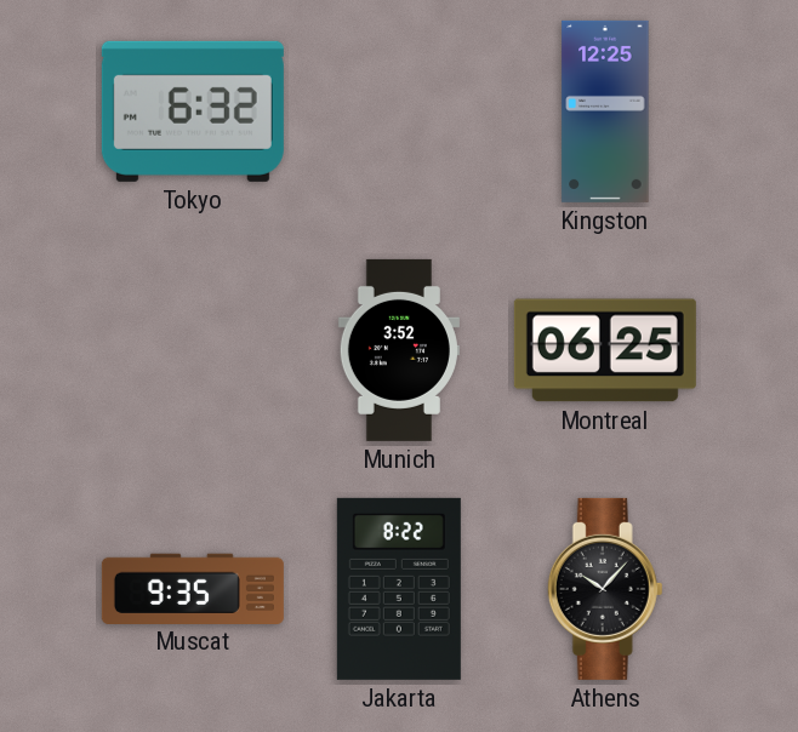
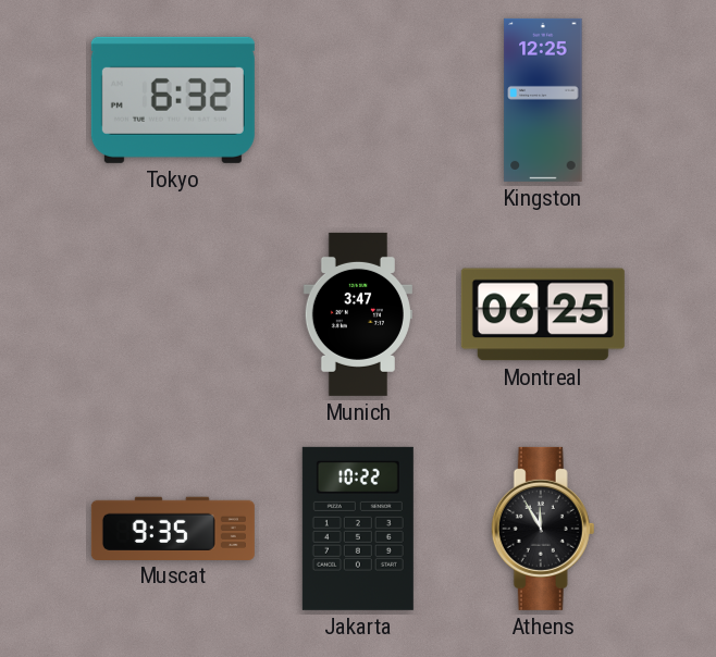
Munich: 3:52 -> 3:47
Jakarta: 8:22 -> 10:22
Athens: 10:07 -> 11:55
